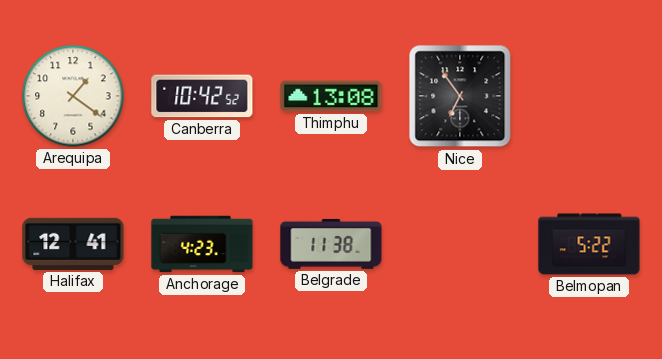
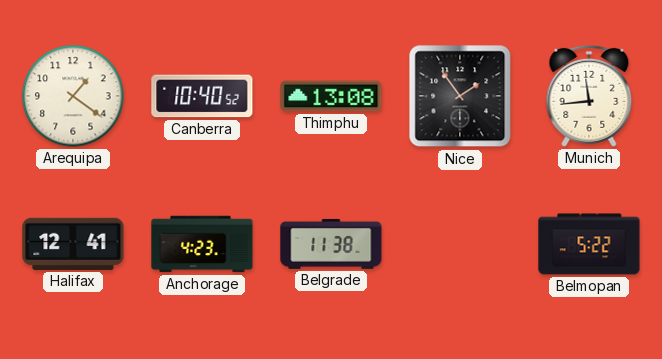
Canberra: 10:42 -> 10:40
Nice: 6:54 -> 1:54
Munich: none -> 11:44
